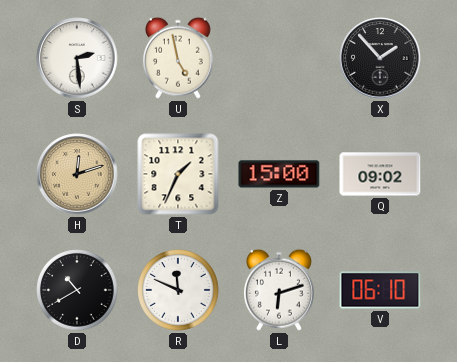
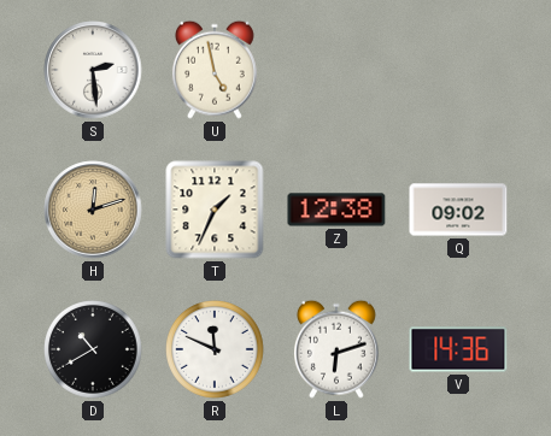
X: 1:53 -> none
Z: 15:00 -> 12:38
V: 06:10 -> 14:36
